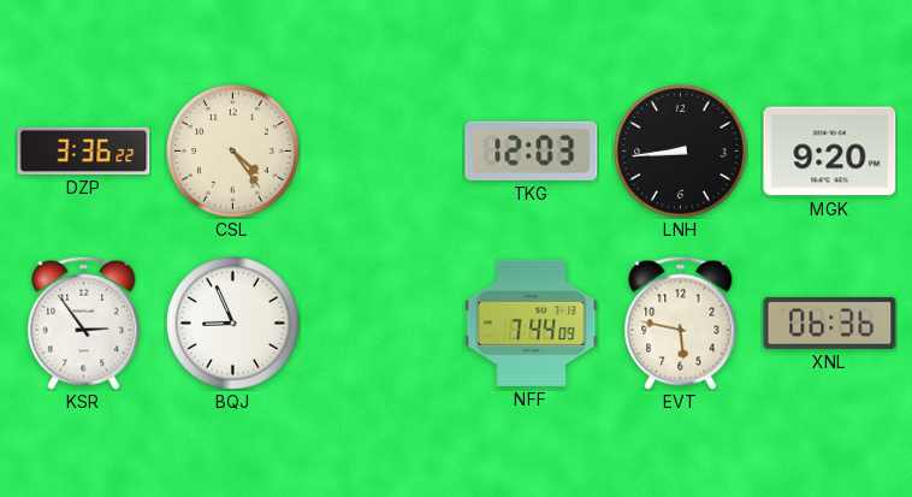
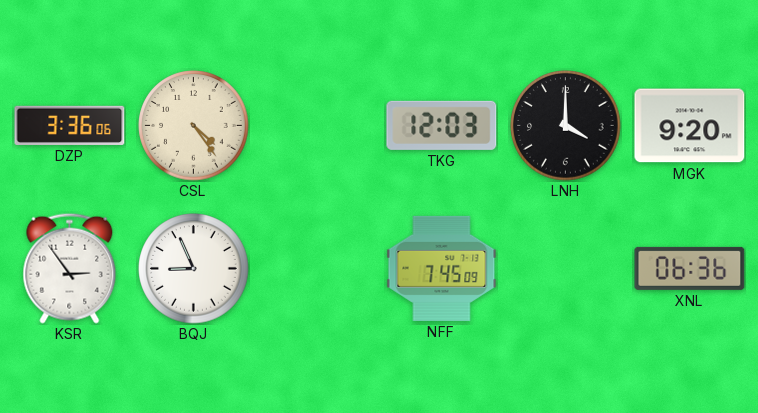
DZP: 3:36:22 -> 3:36:06
LNH: 8:44 -> 4:00
NFF: 7:44 -> 7:45
EVT: 5:47 -> none
